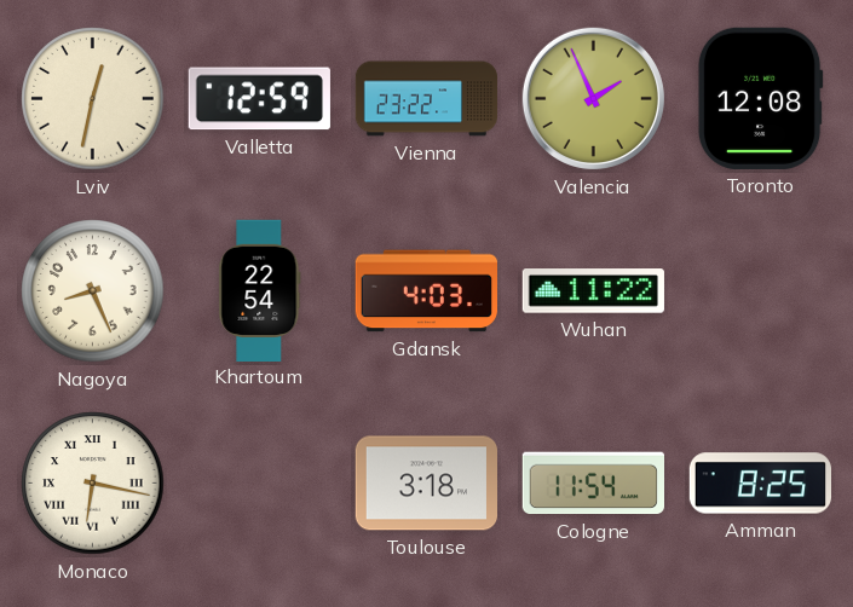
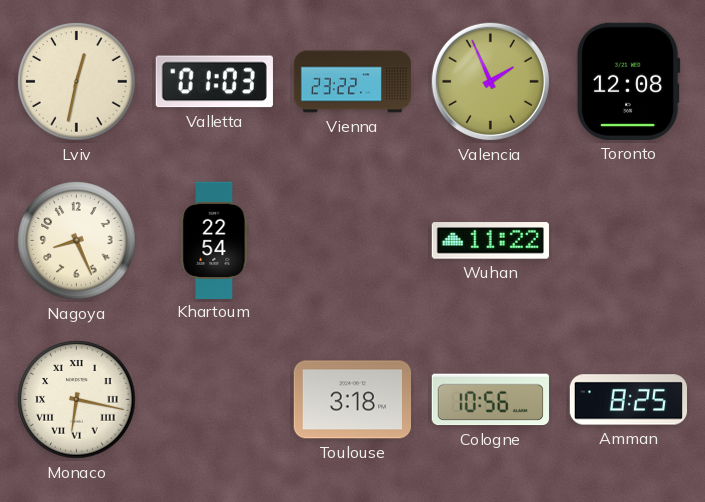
Valletta: 12:59 -> 01:03
Gdansk: 4:03 -> none
Cologne: 11:54 -> 10:56
